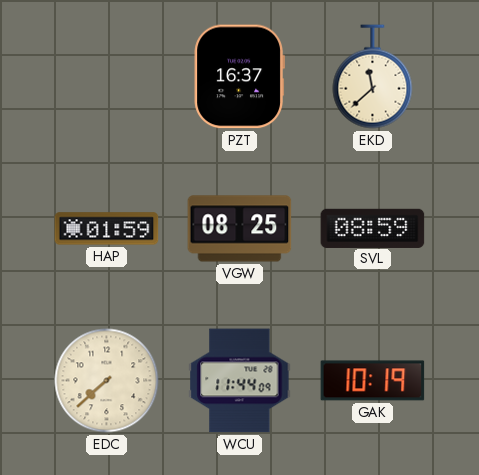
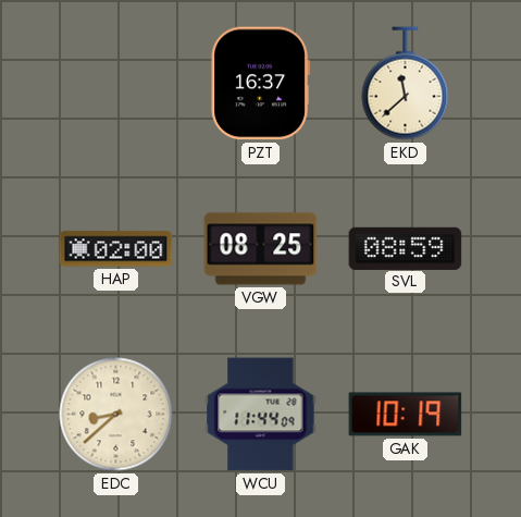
HAP: 01:59 -> 02:00
EDC: 7:38 -> 8:38
